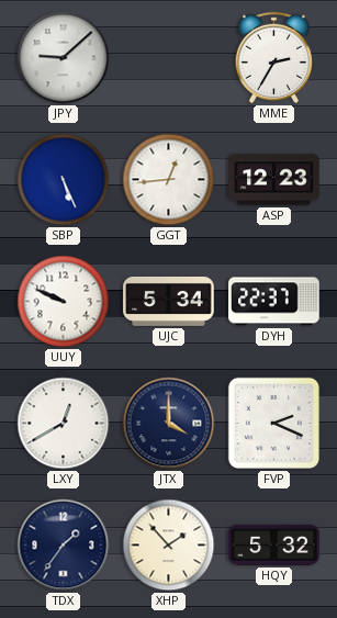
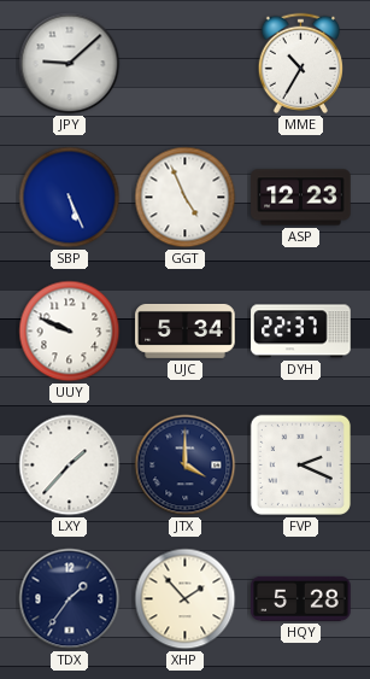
MME: 2:35 -> 10:35
GGT: 12:44 -> 4:56
LXY: 12:40 -> 1:37
HQY: 5:32 -> 5:28
